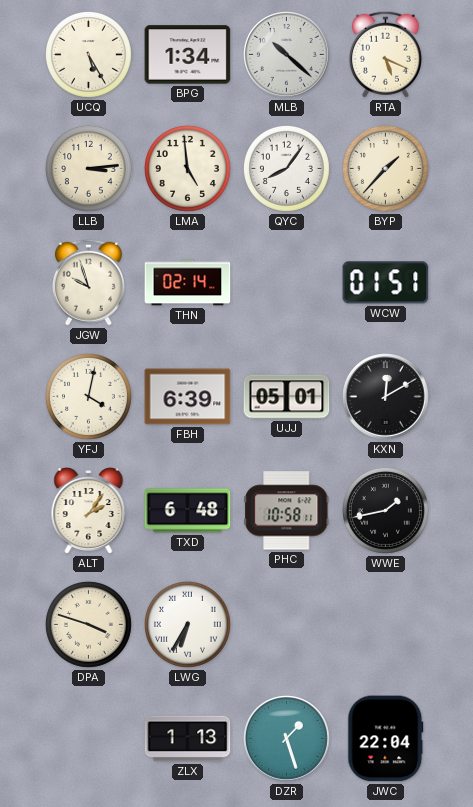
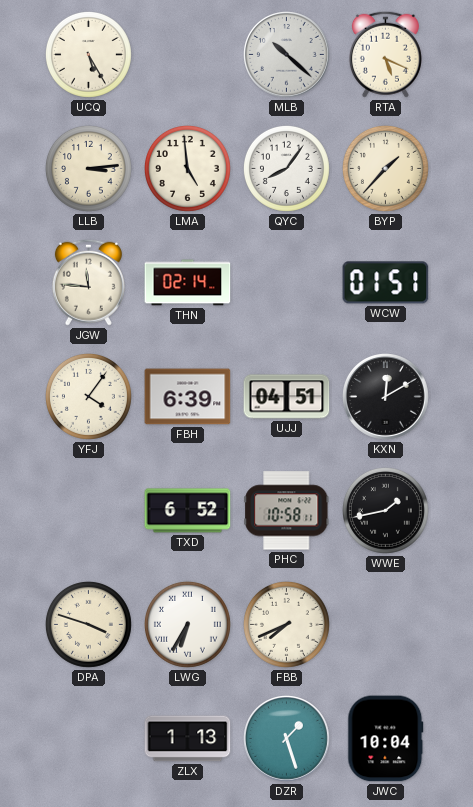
BPG: 1:34 -> none
JGW: 9:57 -> 11:46
YFJ: 4:02 -> 4:06
UJJ: 05:01 -> 04:51
ALT: 2:06 -> none
TXD: 6:48 -> 6:52
FBB: none -> 7:41
JWC: 22:04 -> 10:04
